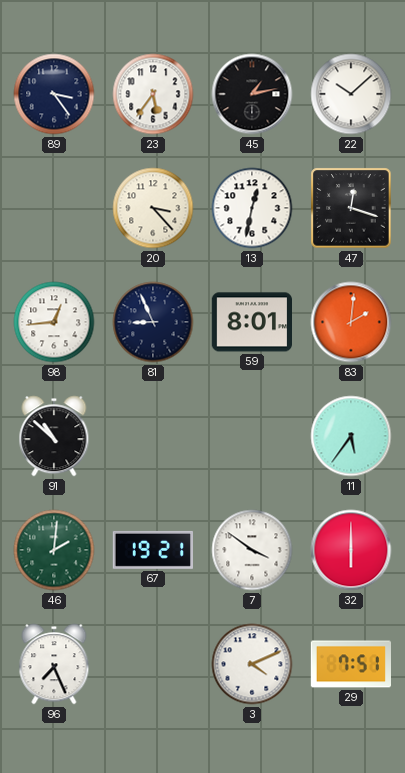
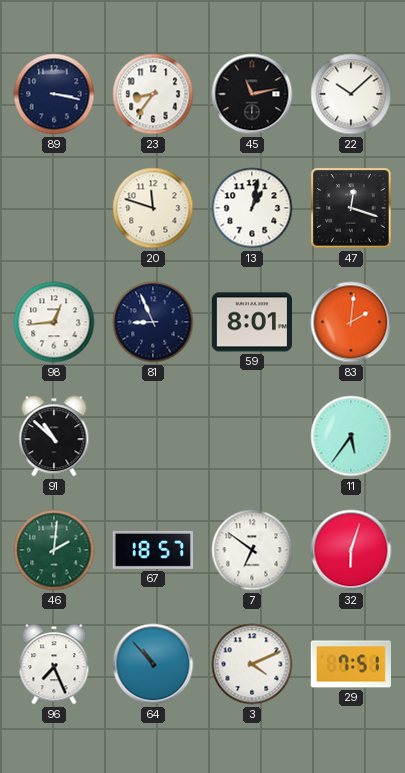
89: 3:24 -> 3:17
23: 5:36 -> 8:36
45: 1:13 -> 11:13
20: 3:23 -> 11:48
13: 12:32 -> 1:02
67: 19:21 -> 18:57
7: 3:51 -> 6:51
32: 6:00 -> 6:03
64: none -> 10:53
